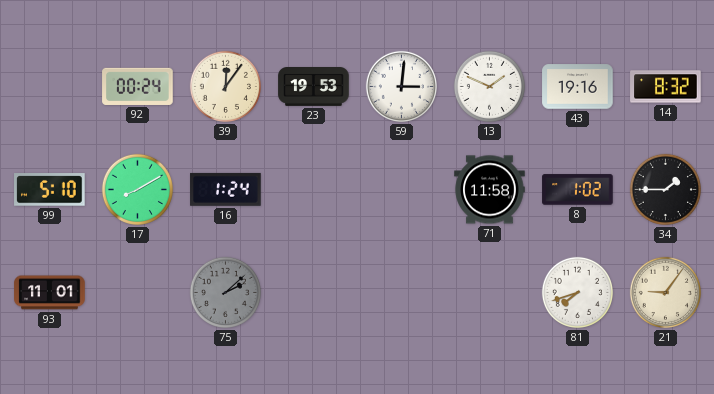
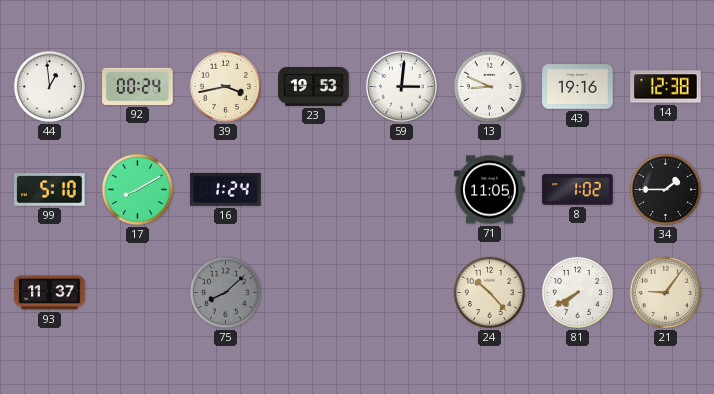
44: none -> 12:59
39: 12:06 -> 3:43
13: 1:49 -> 8:49
14: 8:32 -> 12:38
71: 11:58 -> 11:05
93: 11:01 -> 11:37
75: 2:08 -> 8:08
24: none -> 10:23
81: 7:42 -> 7:40
